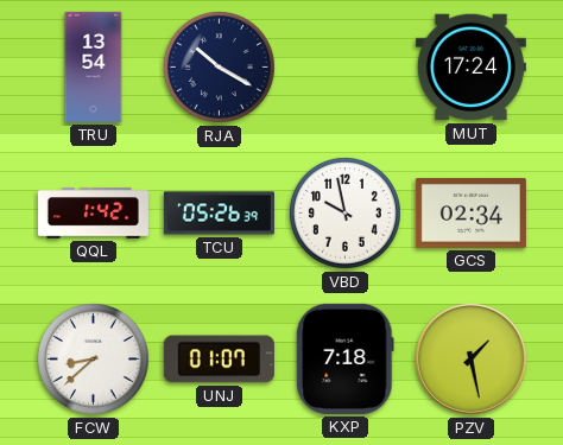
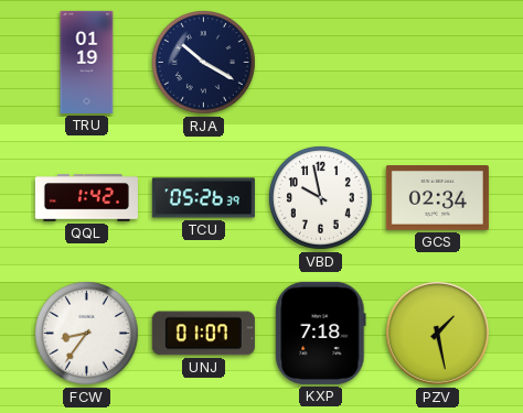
TRU: 13:54 -> 01:19
MUT: 17:24 -> none
FCW: 8:38 -> 8:36
